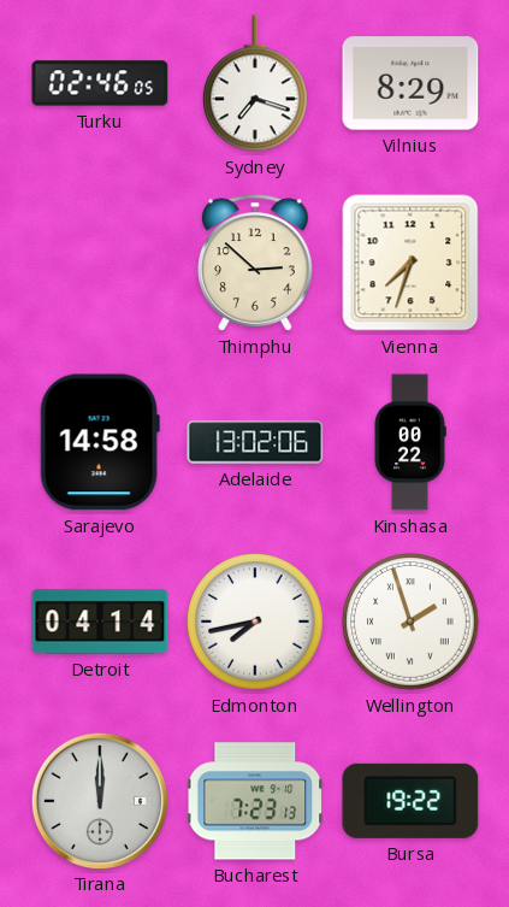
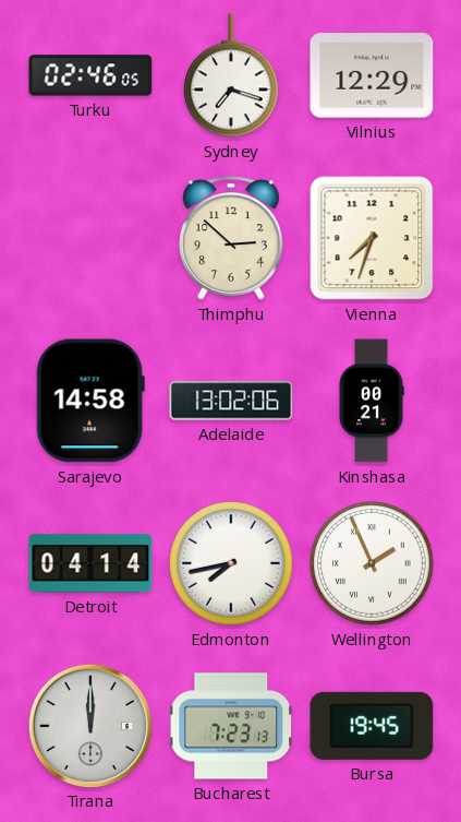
Vilnius: 8:29 -> 12:29
Kinshasa: 00:22 -> 00:21
Wellington: 1:57 -> 1:56
Bursa: 19:22 -> 19:45
